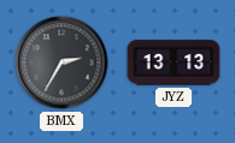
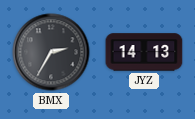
JYZ: 13:13 -> 14:13
